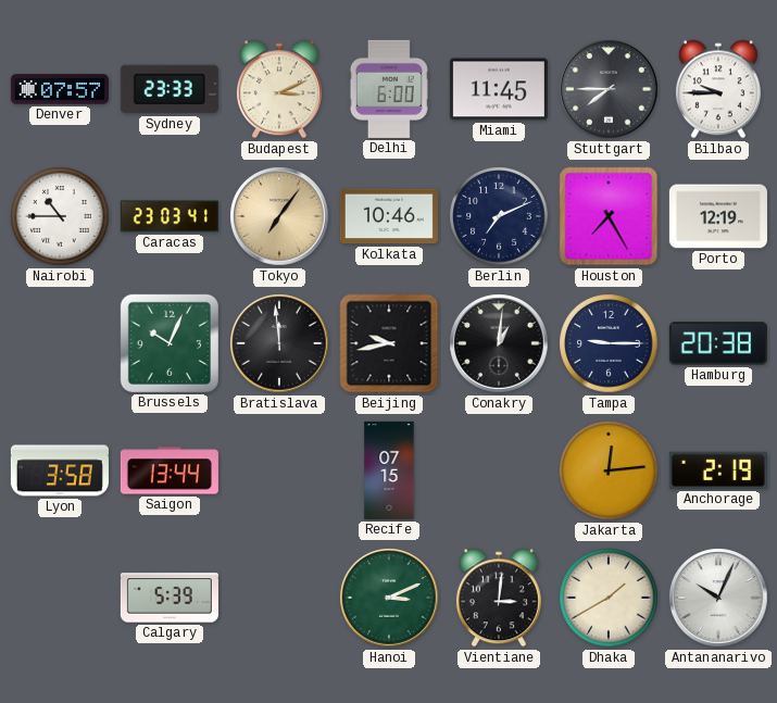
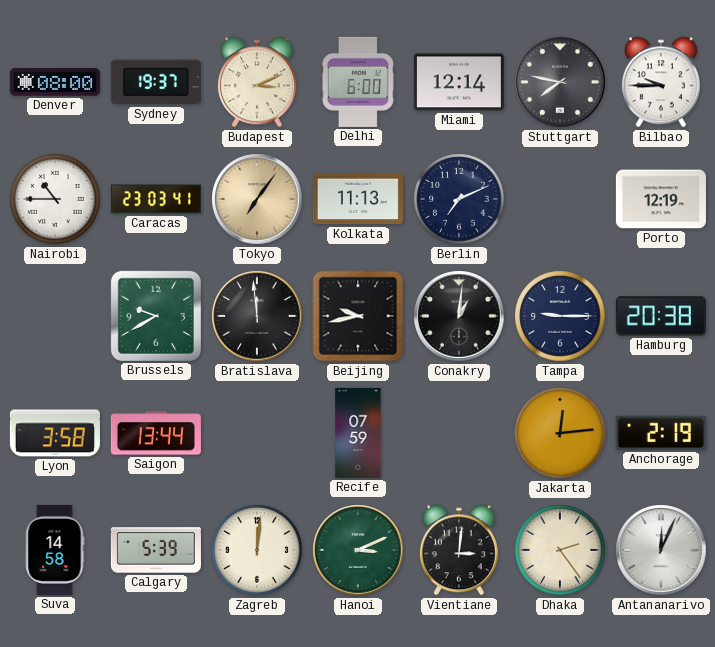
Denver: 07:57 -> 08:00
Sydney: 23:33 -> 19:37
Miami: 11:45 -> 12:14
Stuttgart: 7:45 -> 7:47
Kolkata: 10:46 -> 11:13
Houston: 7:25 -> none
Brussels: 10:04 -> 9:40
Recife: 07:15 -> 07:59
Suva: none -> 14:58
Zagreb: none -> 12:01
Dhaka: 1:40 -> 2:24
Antananarivo: 10:04 -> 12:04
